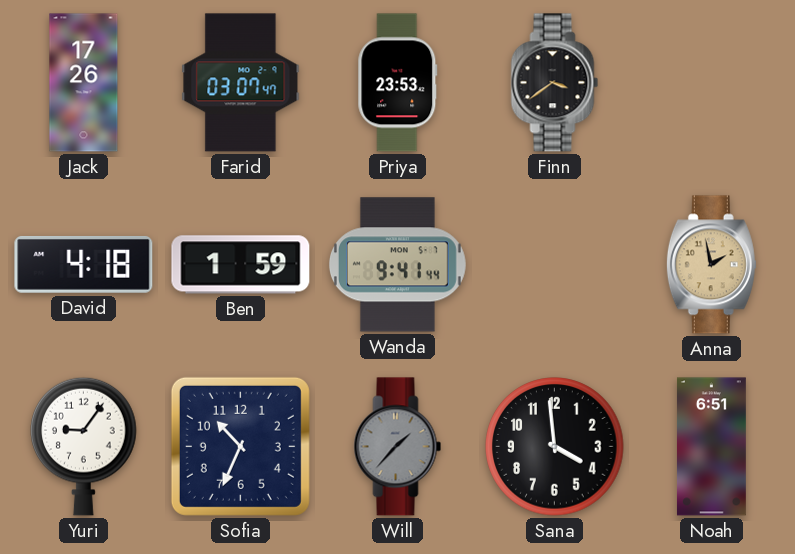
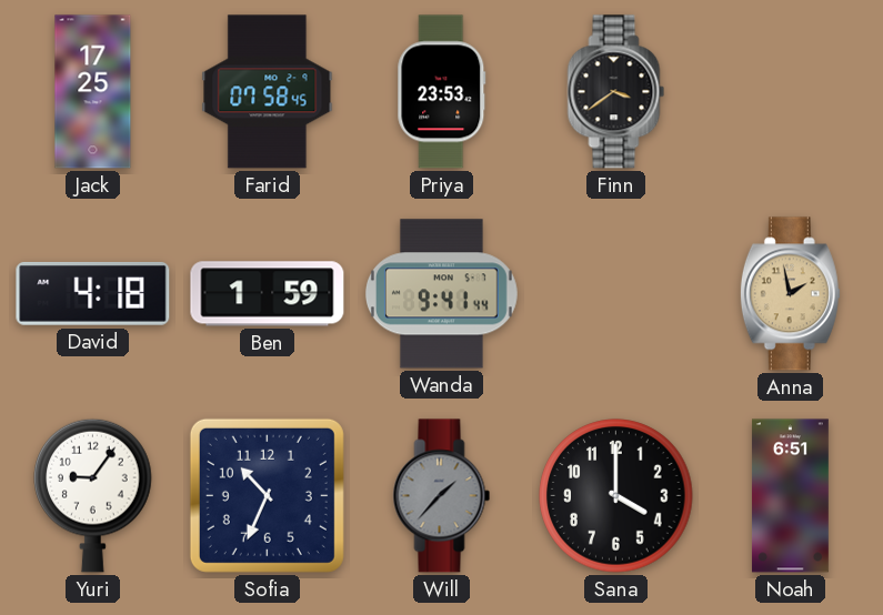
Jack: 17:26 -> 17:25
Farid: 03:07 -> 07:58
Sana: 3:59 -> 4:00
